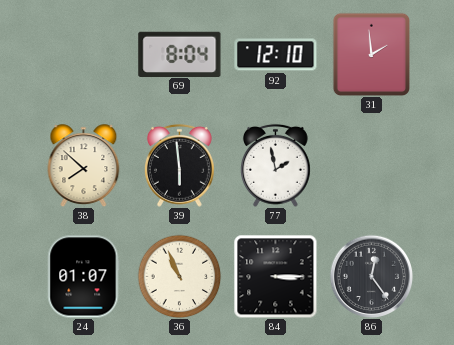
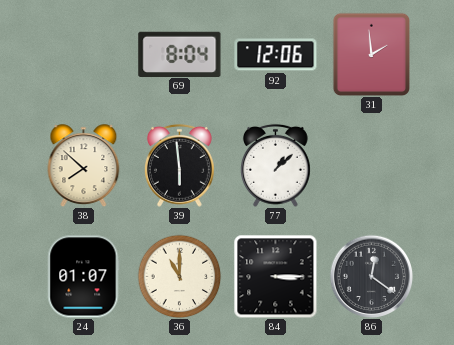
92: 12:10 -> 12:06
77: 1:58 -> 1:08
36: 10:56 -> 11:00
86: 12:24 -> 12:21
